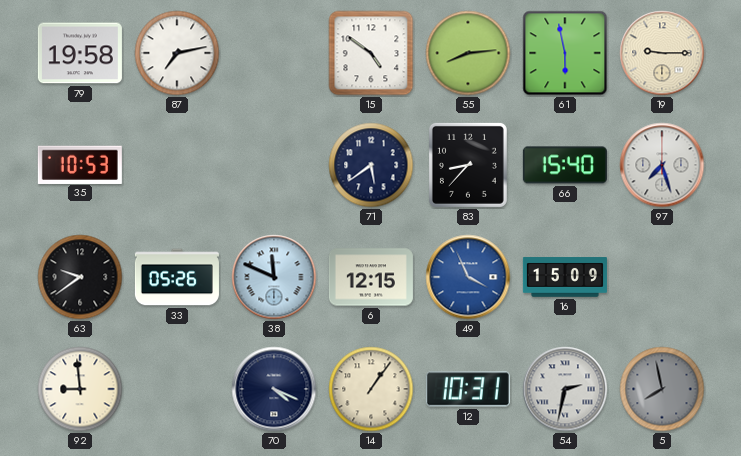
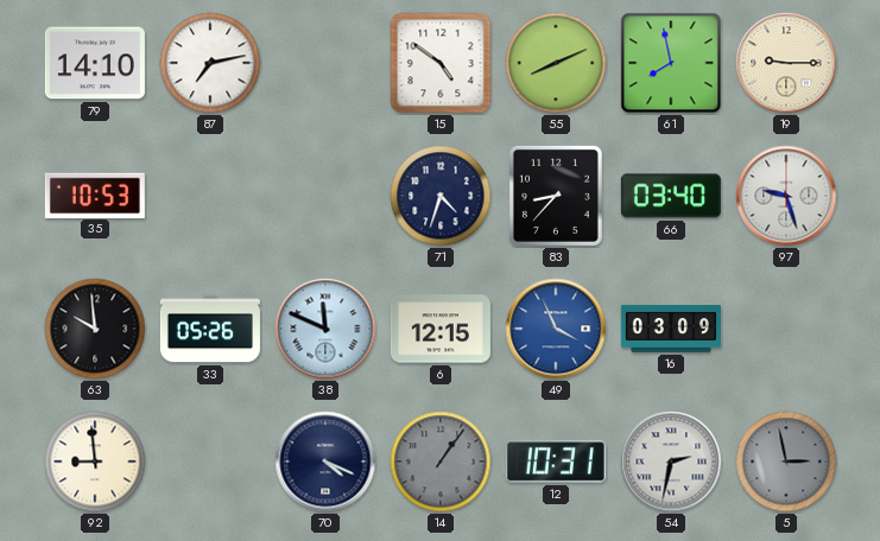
79: 19:58 -> 14:10
55: 8:14 -> 8:11
61: 5:58 -> 7:58
71: 5:39 -> 4:33
66: 15:40 -> 03:40
97: 7:27 -> 9:27
63: 9:39 -> 9:59
16: 15:09 -> 03:09
14 dial: cream -> grey
5: 7:58 -> 2:58
